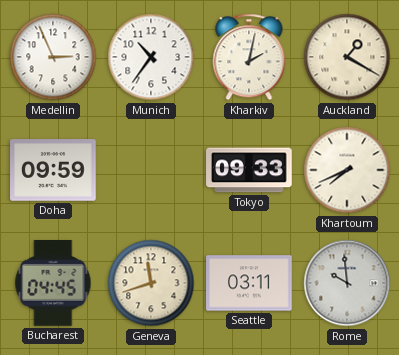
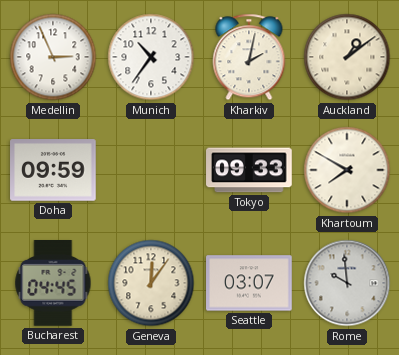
Auckland: 1:20 -> 1:09
Khartoum: 7:41 -> 7:50
Geneva: 11:42 -> 12:06
Seattle: 03:11 -> 03:07
